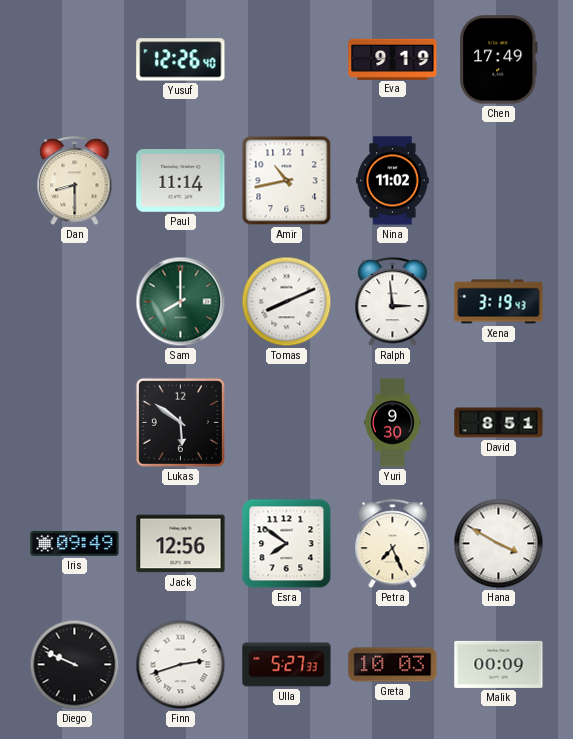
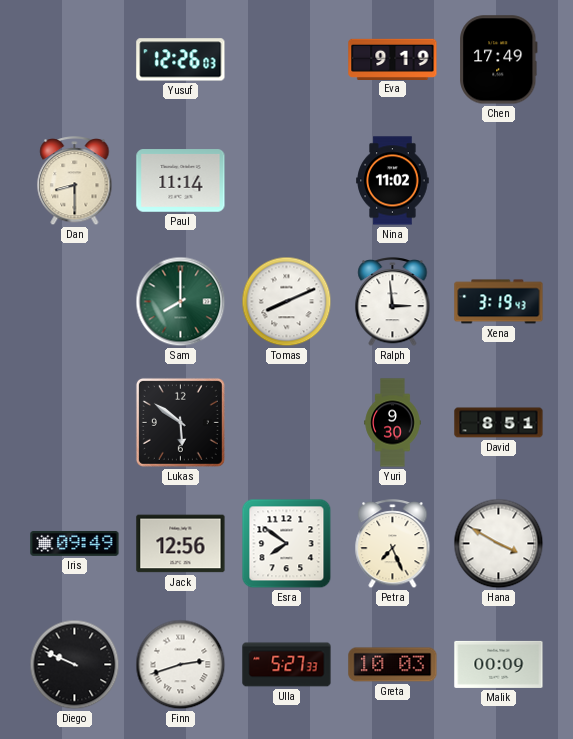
Yusuf: 12:26:40 -> 12:26:03
Amir: 10:43 -> none
